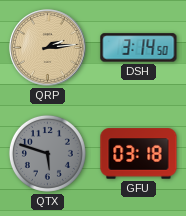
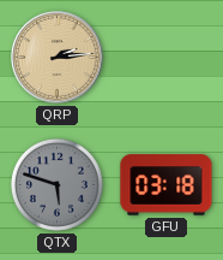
DSH: 3:14 -> none
